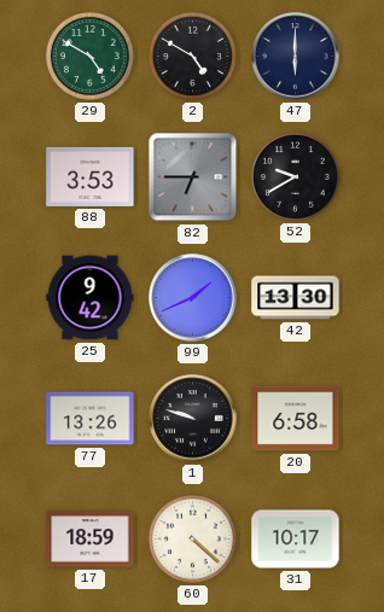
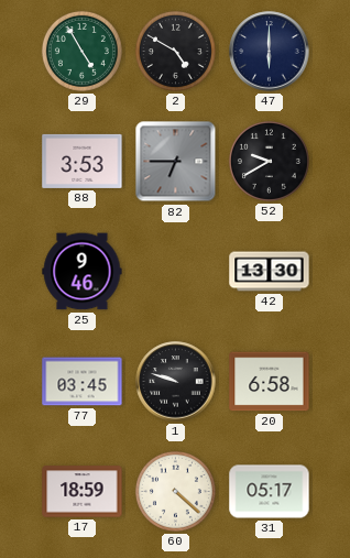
29: 4:50 -> 4:55
25: 9:42 -> 9:46
99: 1:41 -> none
77: 13:26 -> 03:45
31: 10:17 -> 05:17
